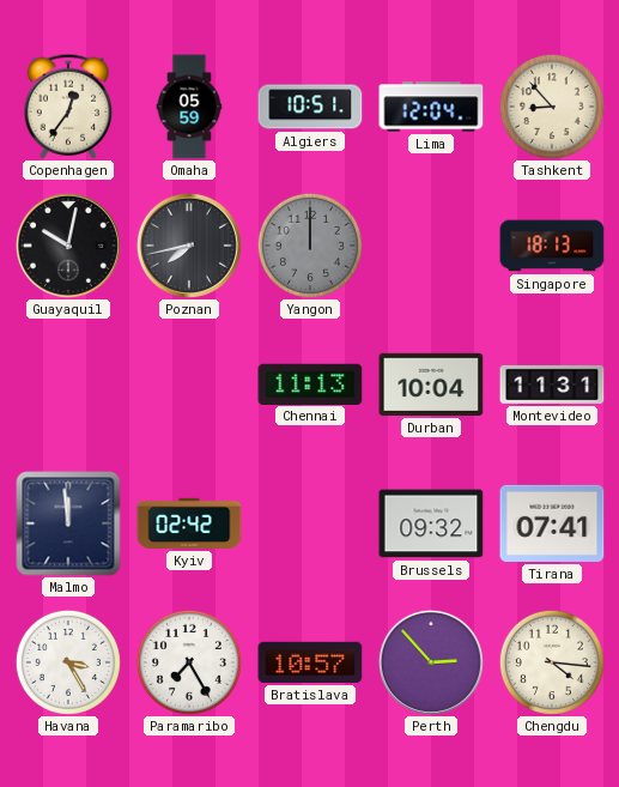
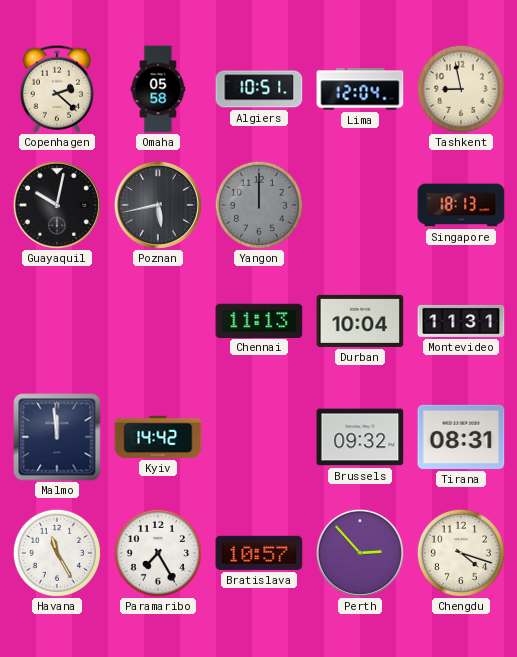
Copenhagen: 12:36 -> 2:22
Omaha: 05:59 -> 05:58
Tashkent: 8:53 -> 8:58
Poznan: 7:43 -> 5:43
Kyiv: 02:42 -> 14:42
Tirana: 07:41 -> 08:31
Havana: 3:25 -> 11:25
Chengdu: 4:16 -> 4:18
